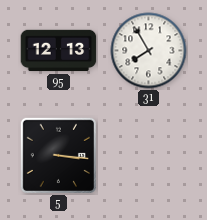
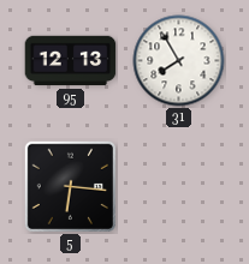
5: 3:16 -> 6:16
